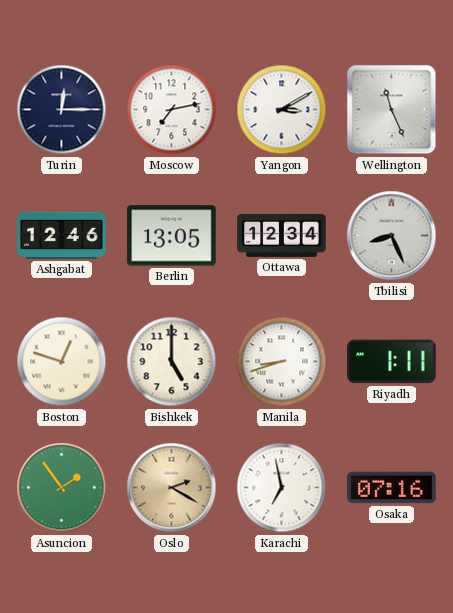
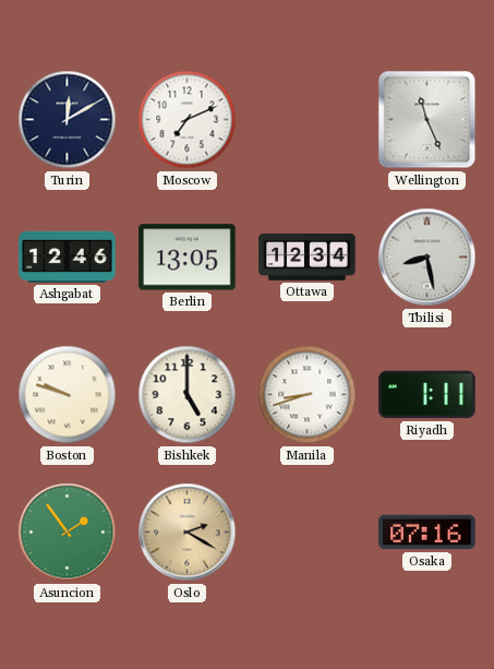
Turin: 12:15 -> 12:10
Moscow: 7:13 -> 7:11
Yangon: 3:10 -> none
Tbilisi: 8:26 -> 8:28
Boston: 12:48 -> 9:48
Karachi: 6:58 -> none
